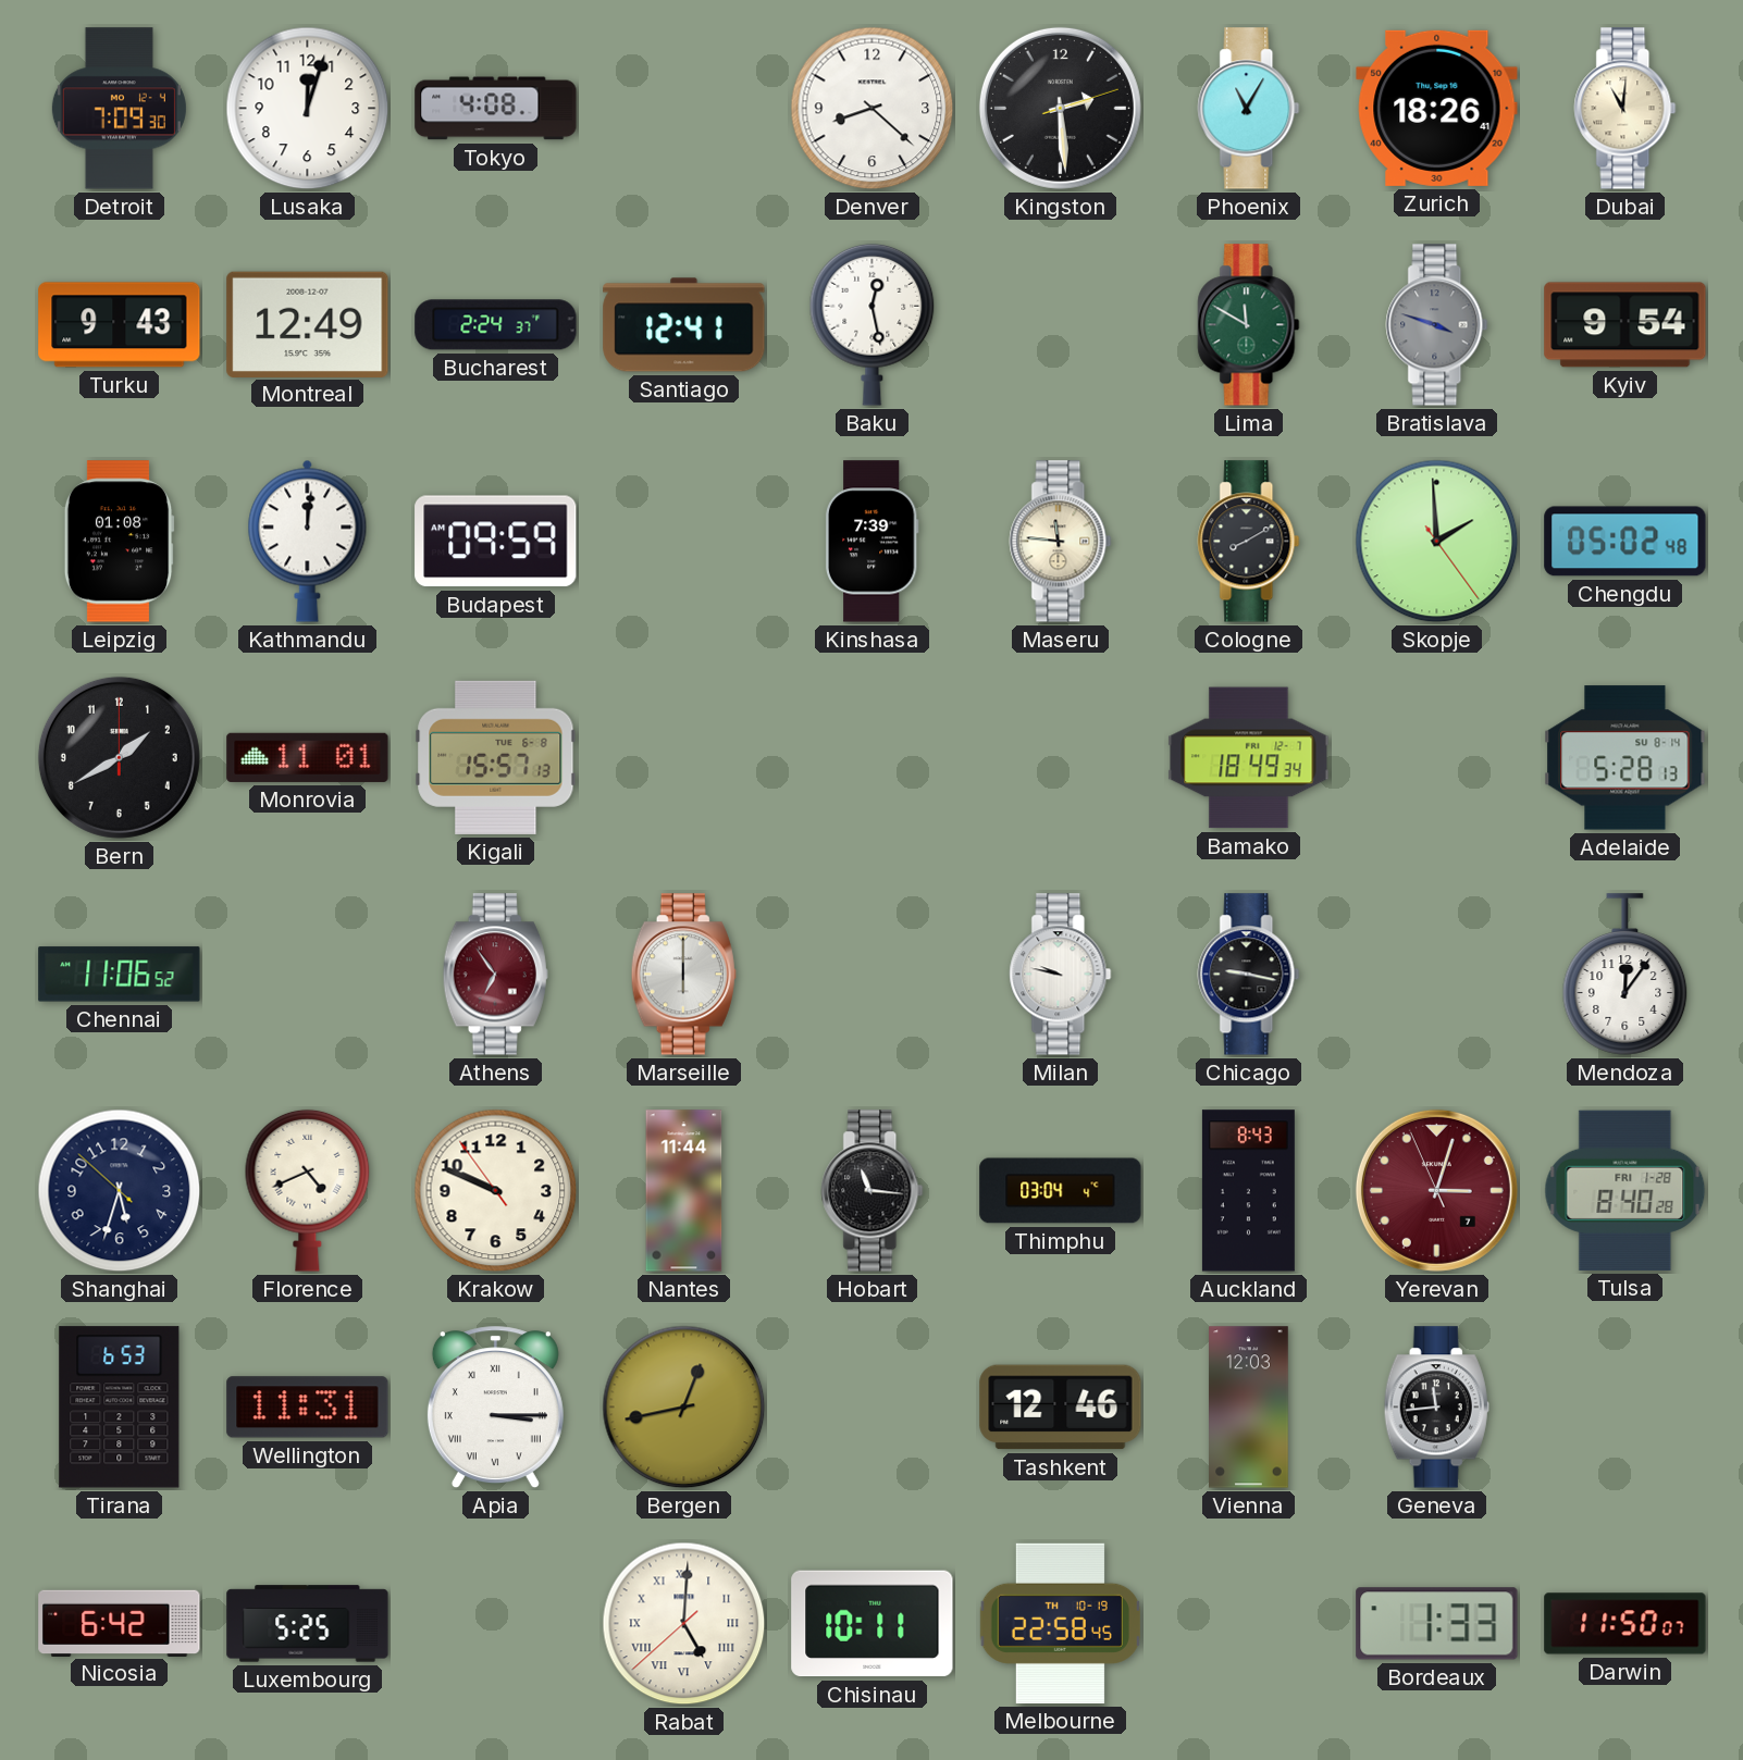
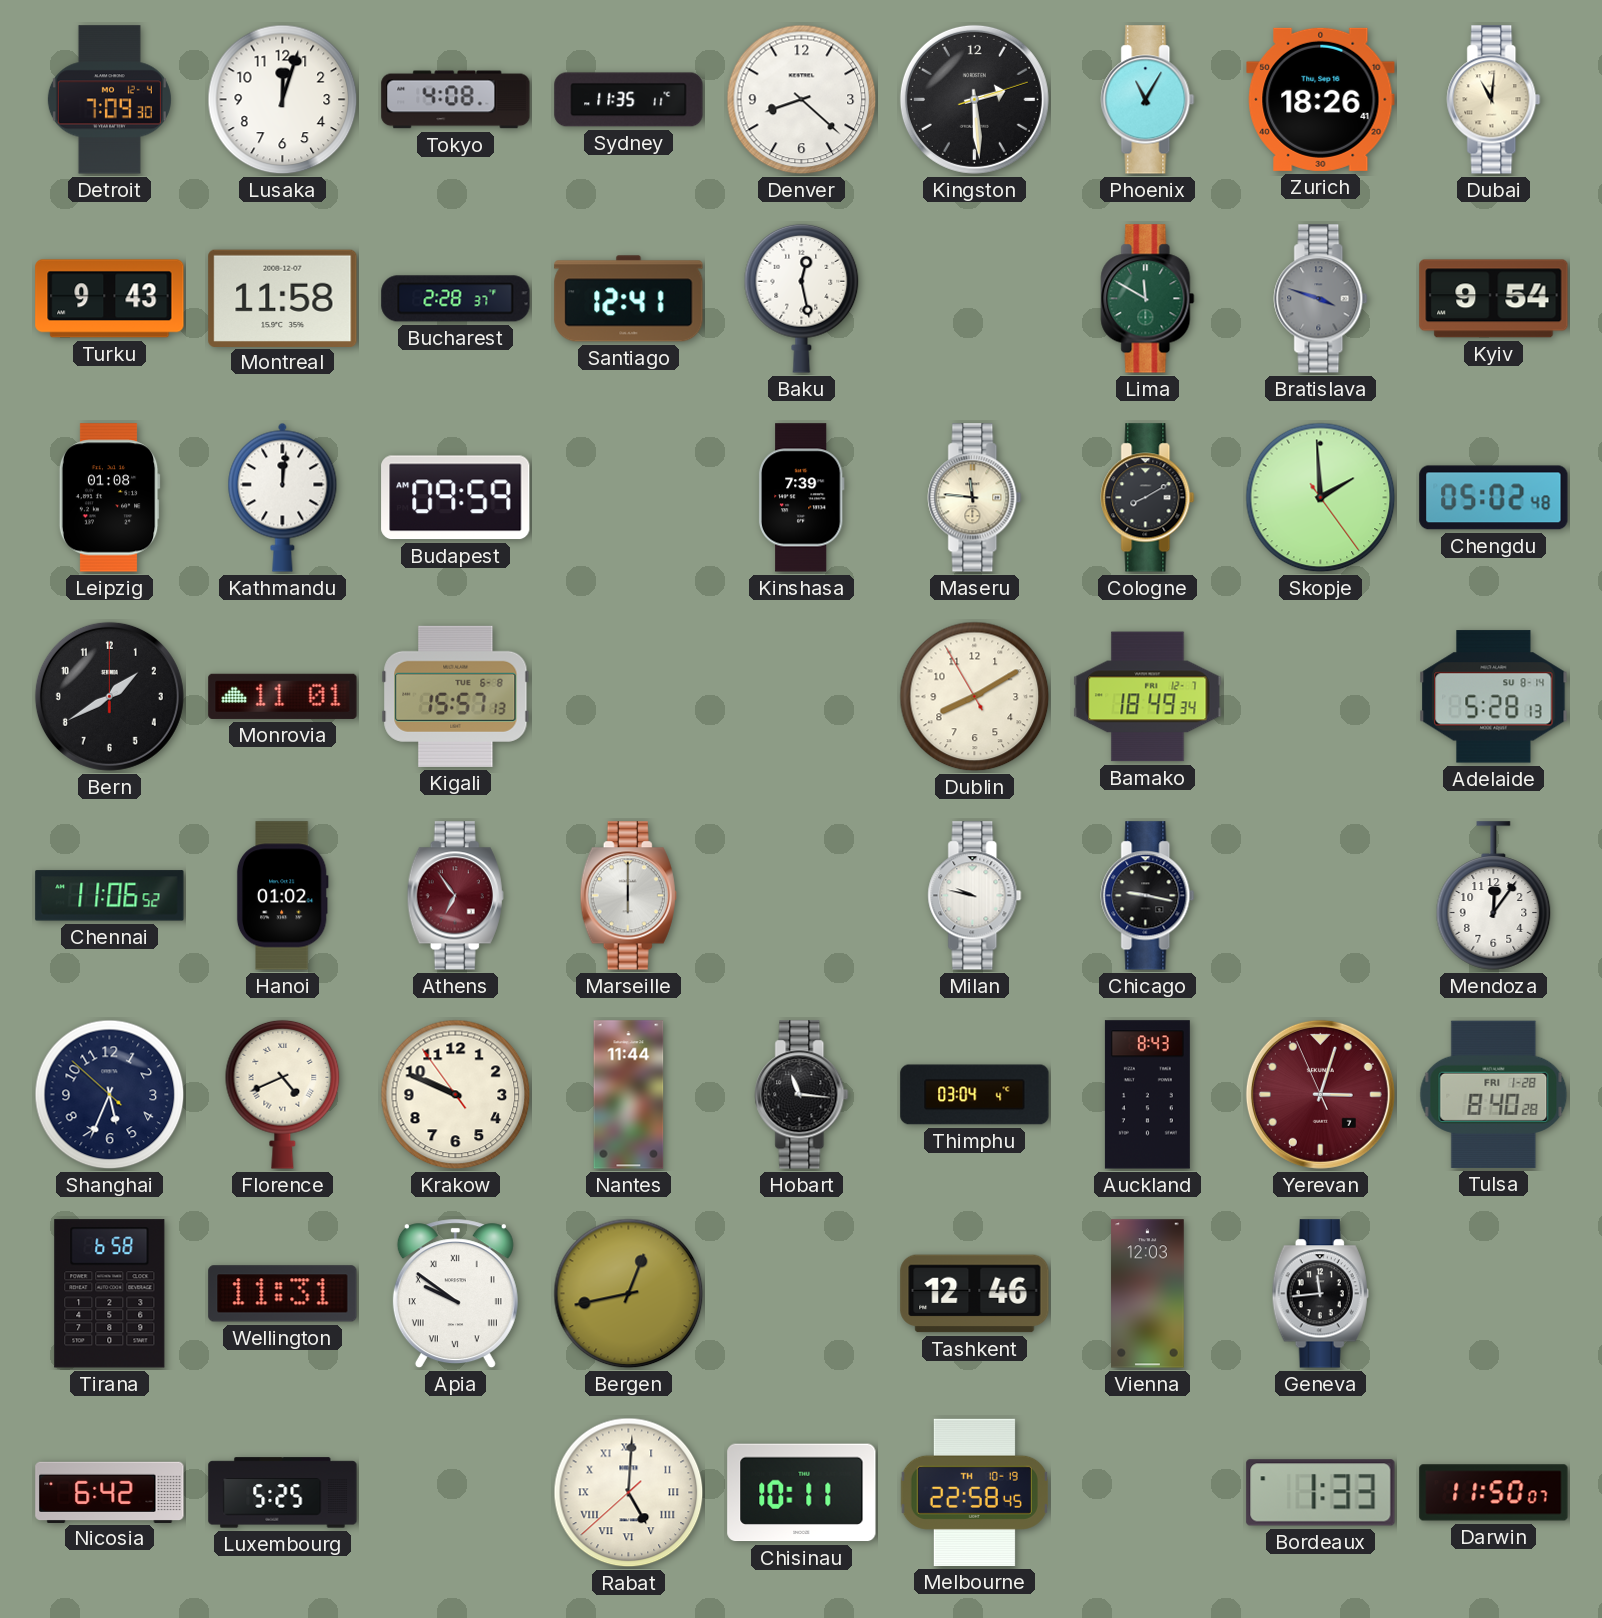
Sydney: none -> 11:35
Montreal: 12:49 -> 11:58
Bucharest: 2:24 -> 2:28
Dublin: none -> 8:09
Hanoi: none -> 01:02
Shanghai: 5:32 -> 5:33
Tirana: 6:53 -> 6:58
Apia: 3:15 -> 9:51
